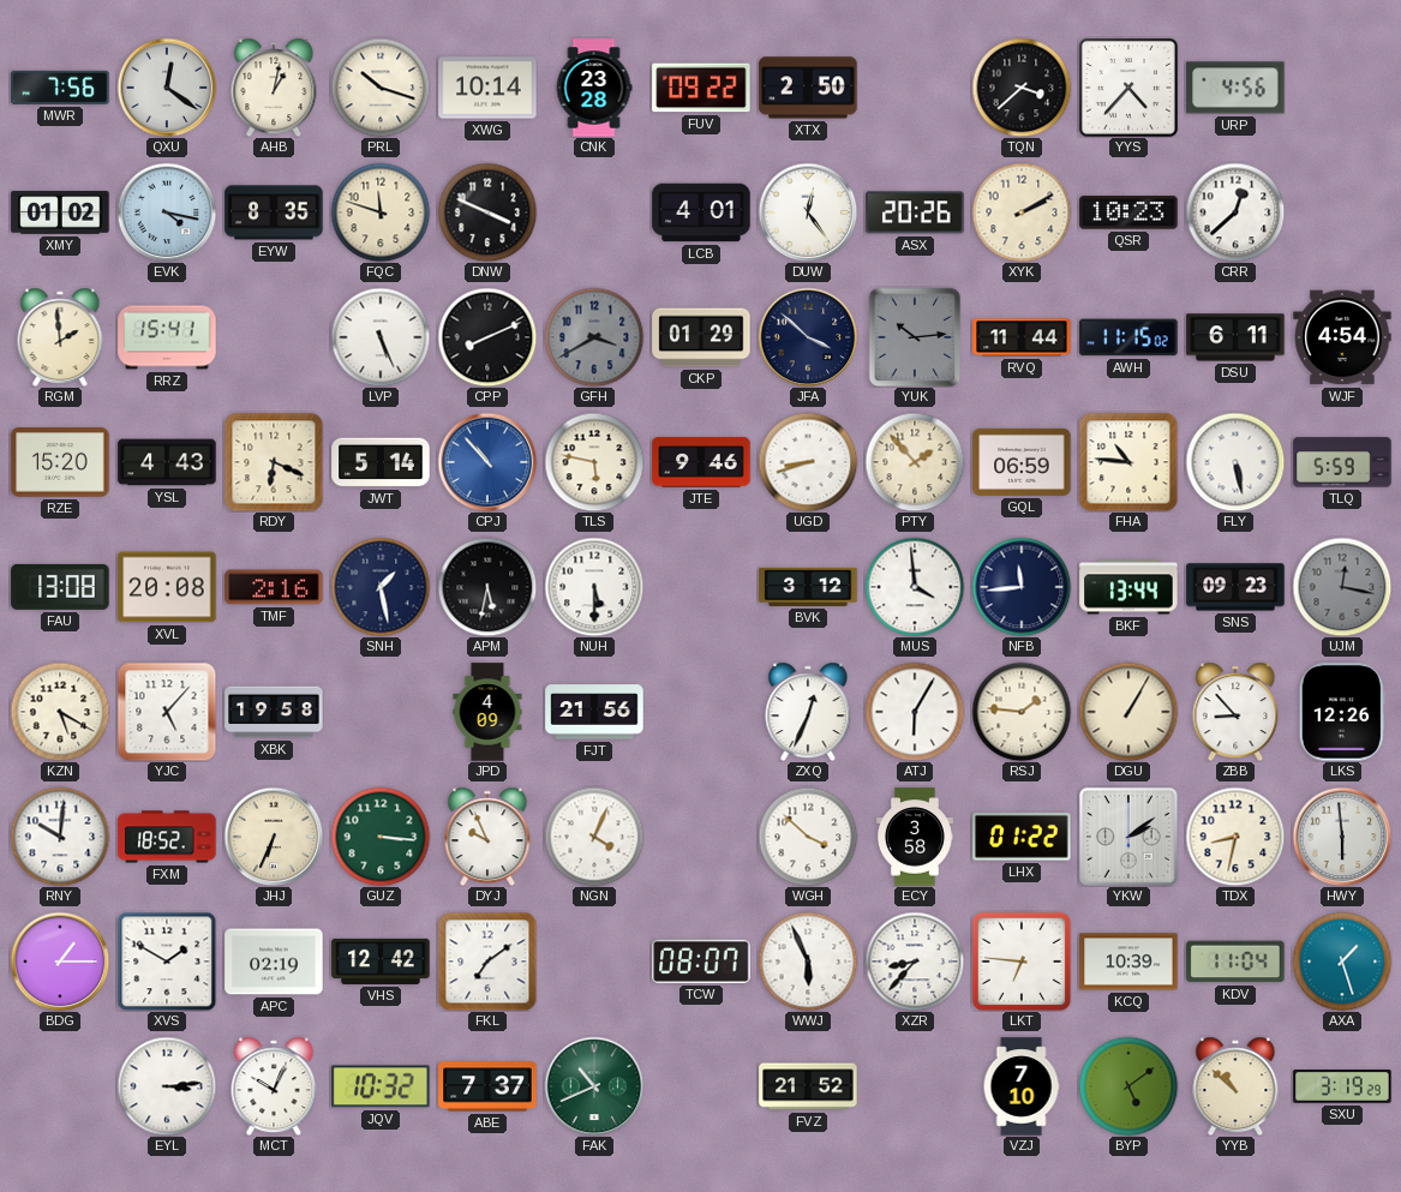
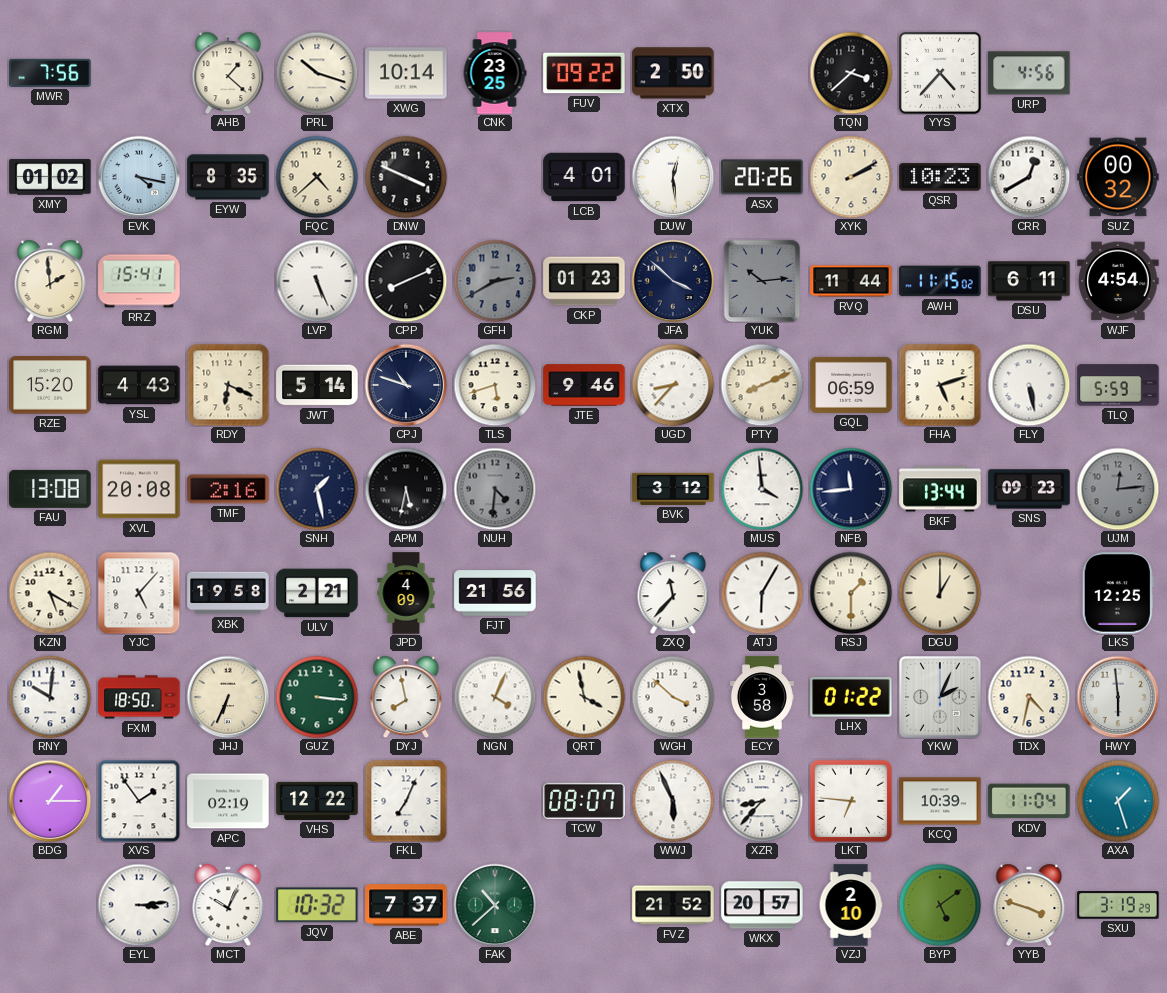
QXU: 12:21 -> none
AHB: 1:02 -> 1:22
CNK: 23:28 -> 23:25
FQC: 11:48 -> 4:38
DUW: 12:24 -> 12:29
CRR: 12:38 -> 12:40
SUZ: none -> 00:32
GFH: 3:40 -> 2:40
CKP: 01:29 -> 01:23
CPJ: 10:53 -> 10:48
CPJ dial: blue -> navy
TLS: 5:47 -> 5:42
UGD: 8:42 -> 8:37
PTY: 1:53 -> 8:11
FHA: 10:46 -> 5:12
NUH: 5:30 -> 4:31
NUH dial: white -> grey
UJM: 12:17 -> 12:14
ULV: none -> 2:21
ZXQ: 12:34 -> 11:37
RSJ: 1:46 -> 1:30
DGU: 1:05 -> 1:00
ZBB: 8:53 -> none
LKS: 12:26 -> 12:25
FXM: 18:52 -> 18:50
DYJ: 9:56 -> 7:58
QRT: none -> 3:58
YKW: 2:09 -> 2:04
TDX: 8:32 -> 4:32
XVS: 1:50 -> 1:54
VHS: 12:42 -> 12:22
FKL: 7:09 -> 7:04
FAK: 10:41 -> 10:38
WKX: none -> 20:57
VZJ: 7:10 -> 2:10
YYB: 10:52 -> 3:48
